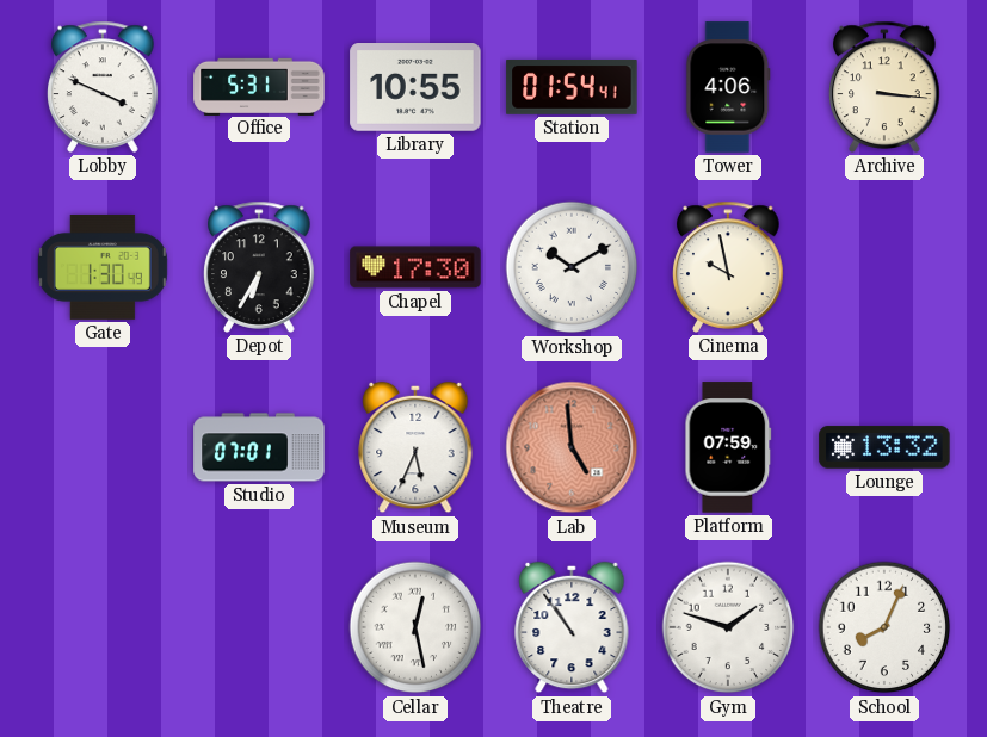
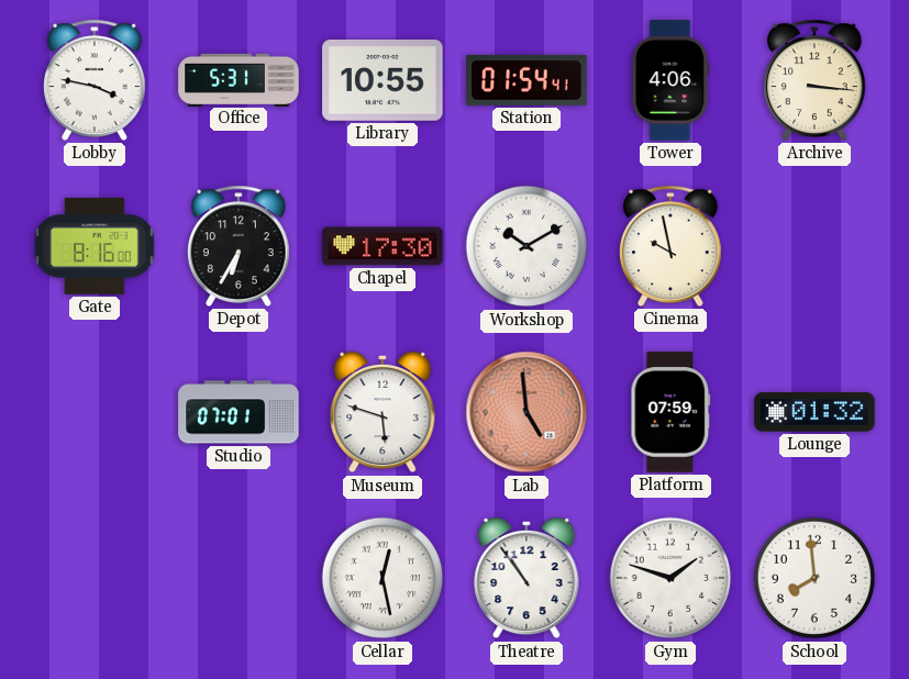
Lobby: 3:49 -> 3:47
Gate: 1:30 -> 8:16
Museum: 5:34 -> 5:48
Lounge: 13:32 -> 01:32
School: 8:04 -> 7:59
